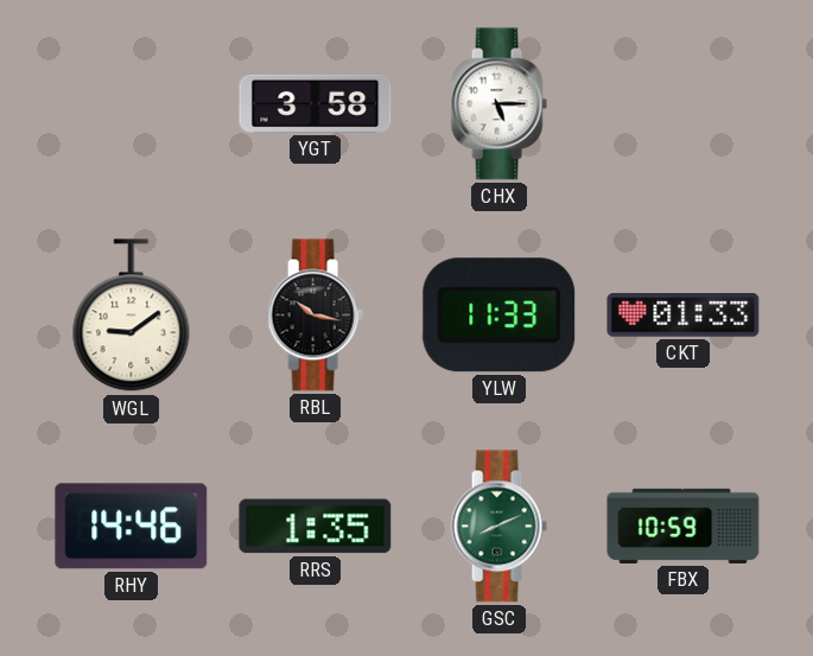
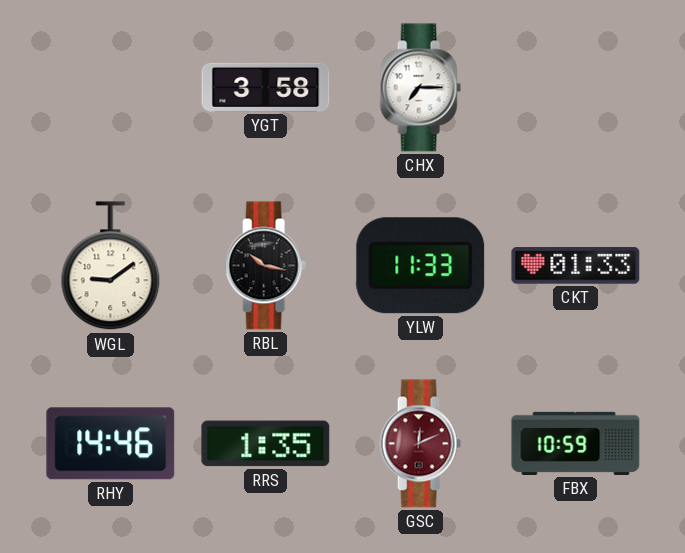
CHX: 5:15 -> 7:15
GSC: 8:11 -> 12:11
GSC dial: green -> burgundy
